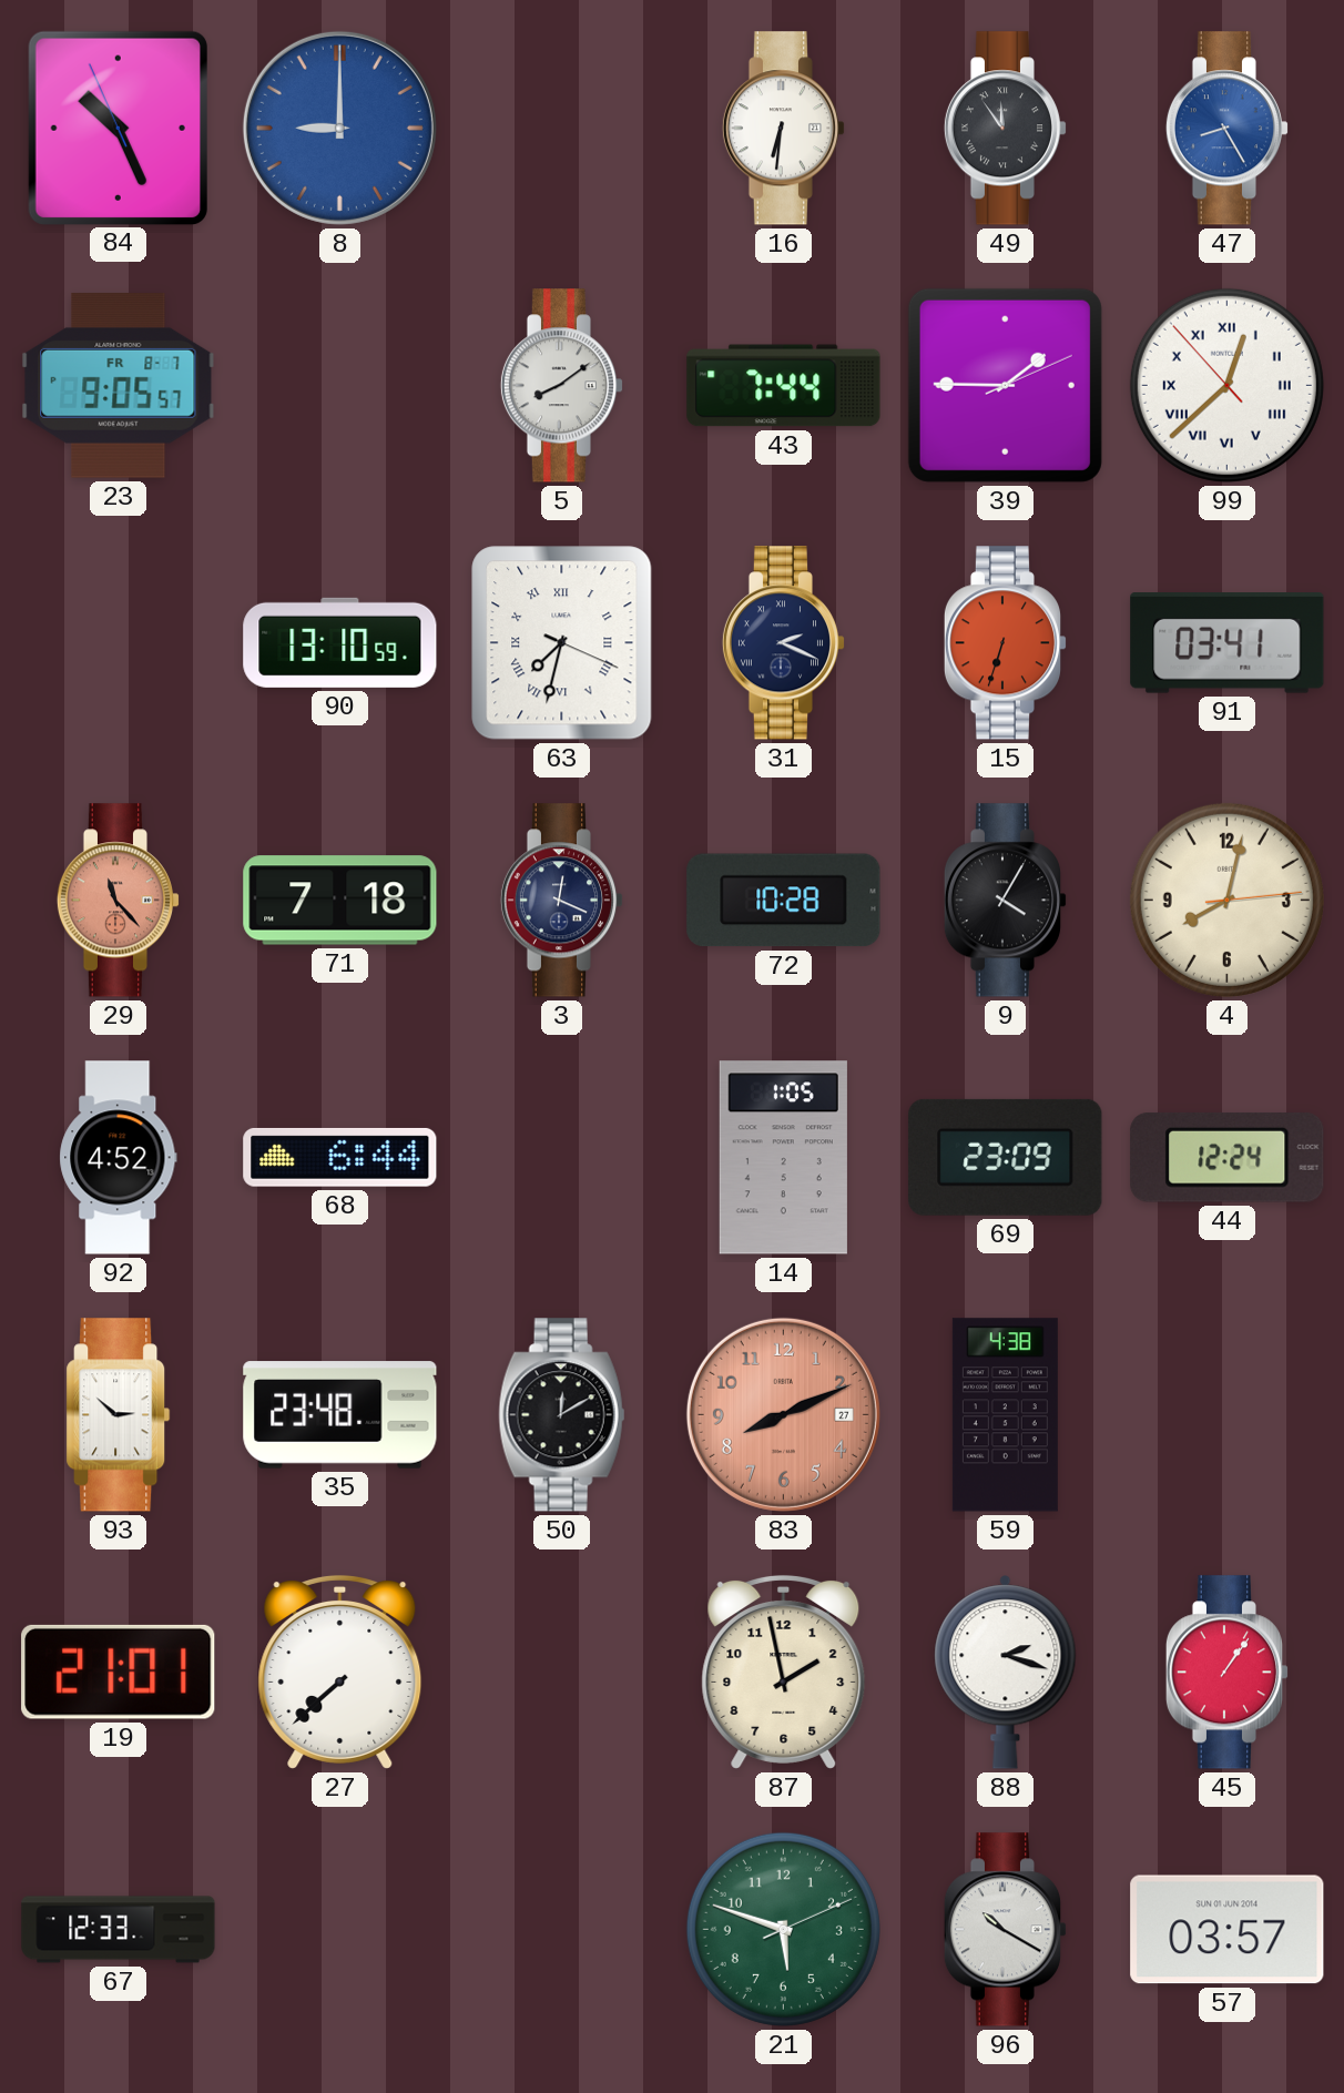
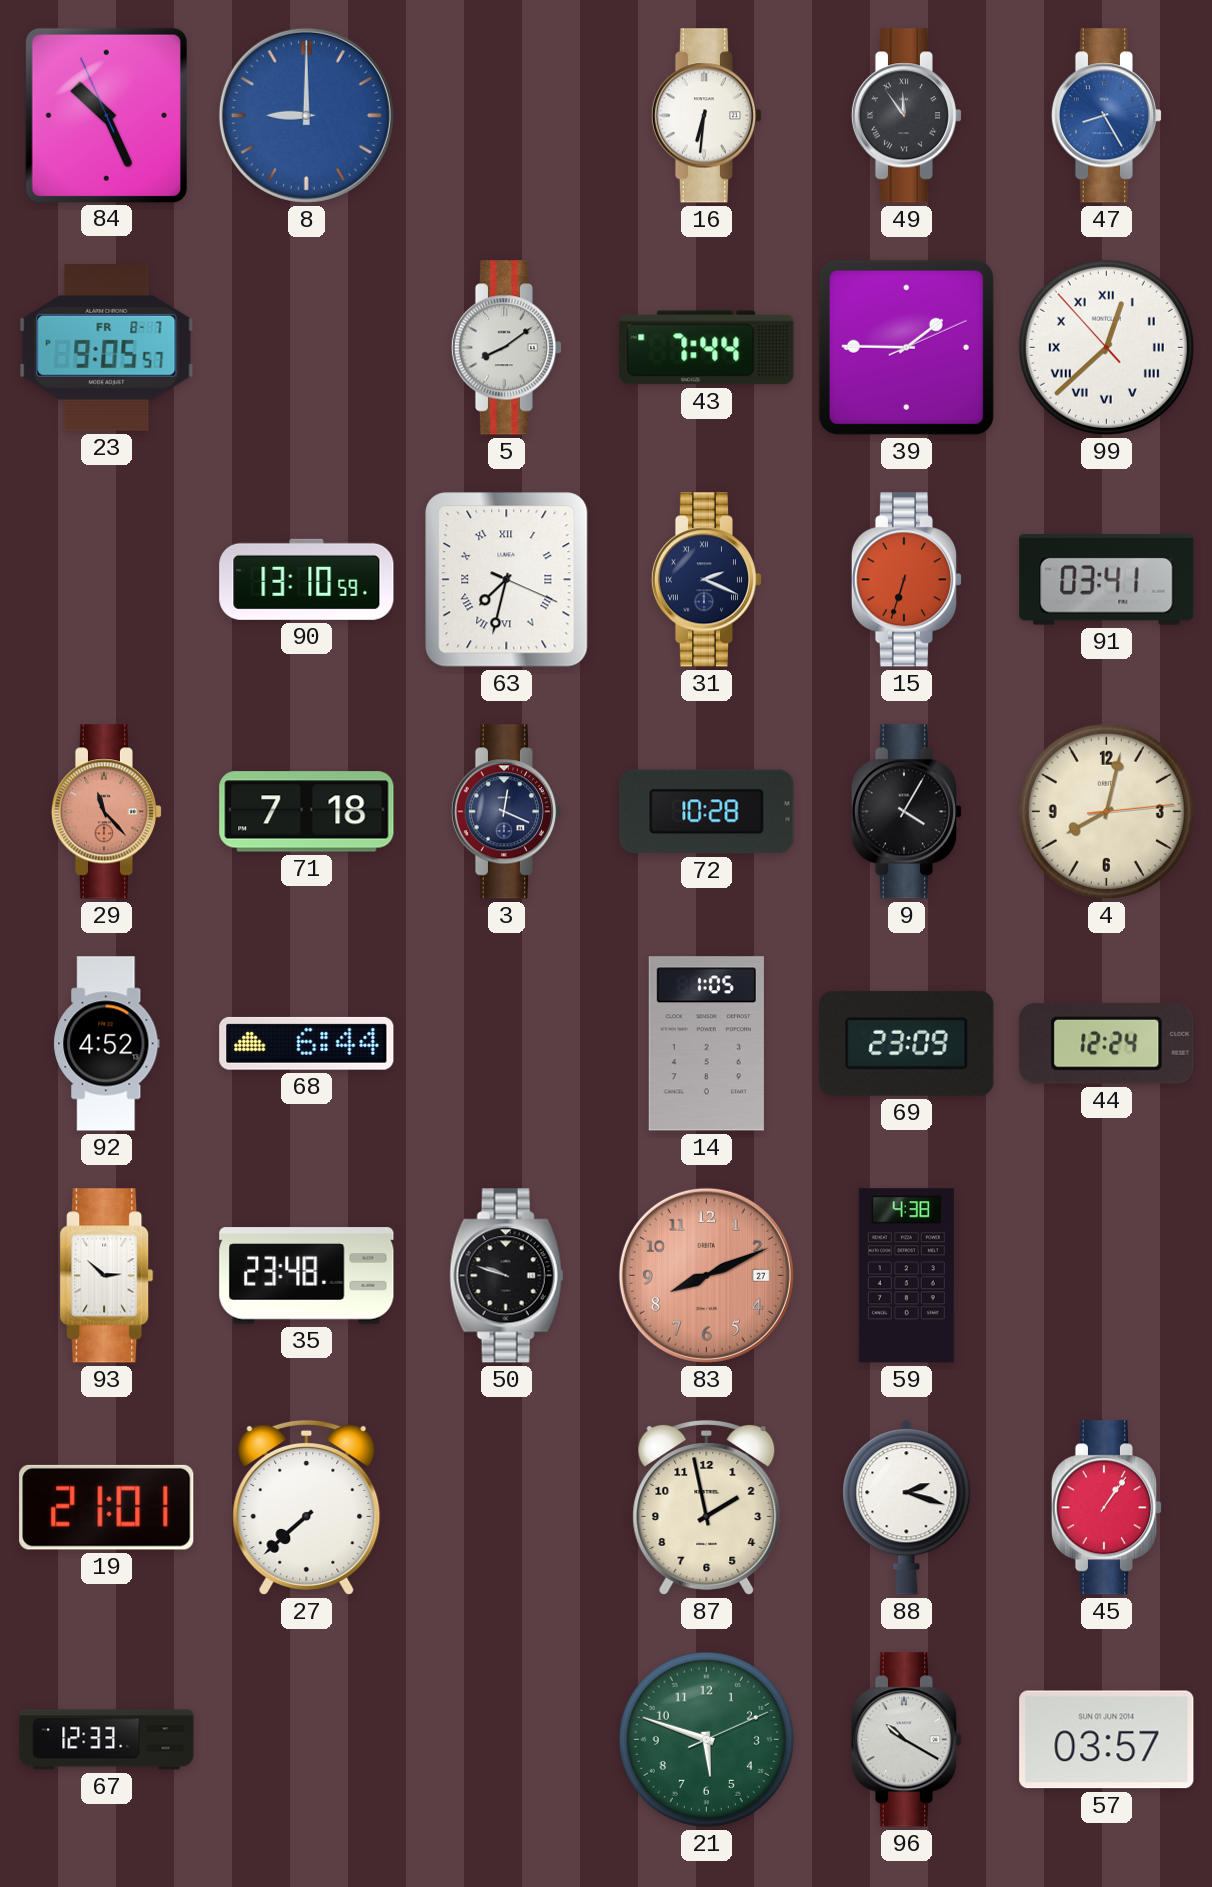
50: 12:10 -> 9:48
